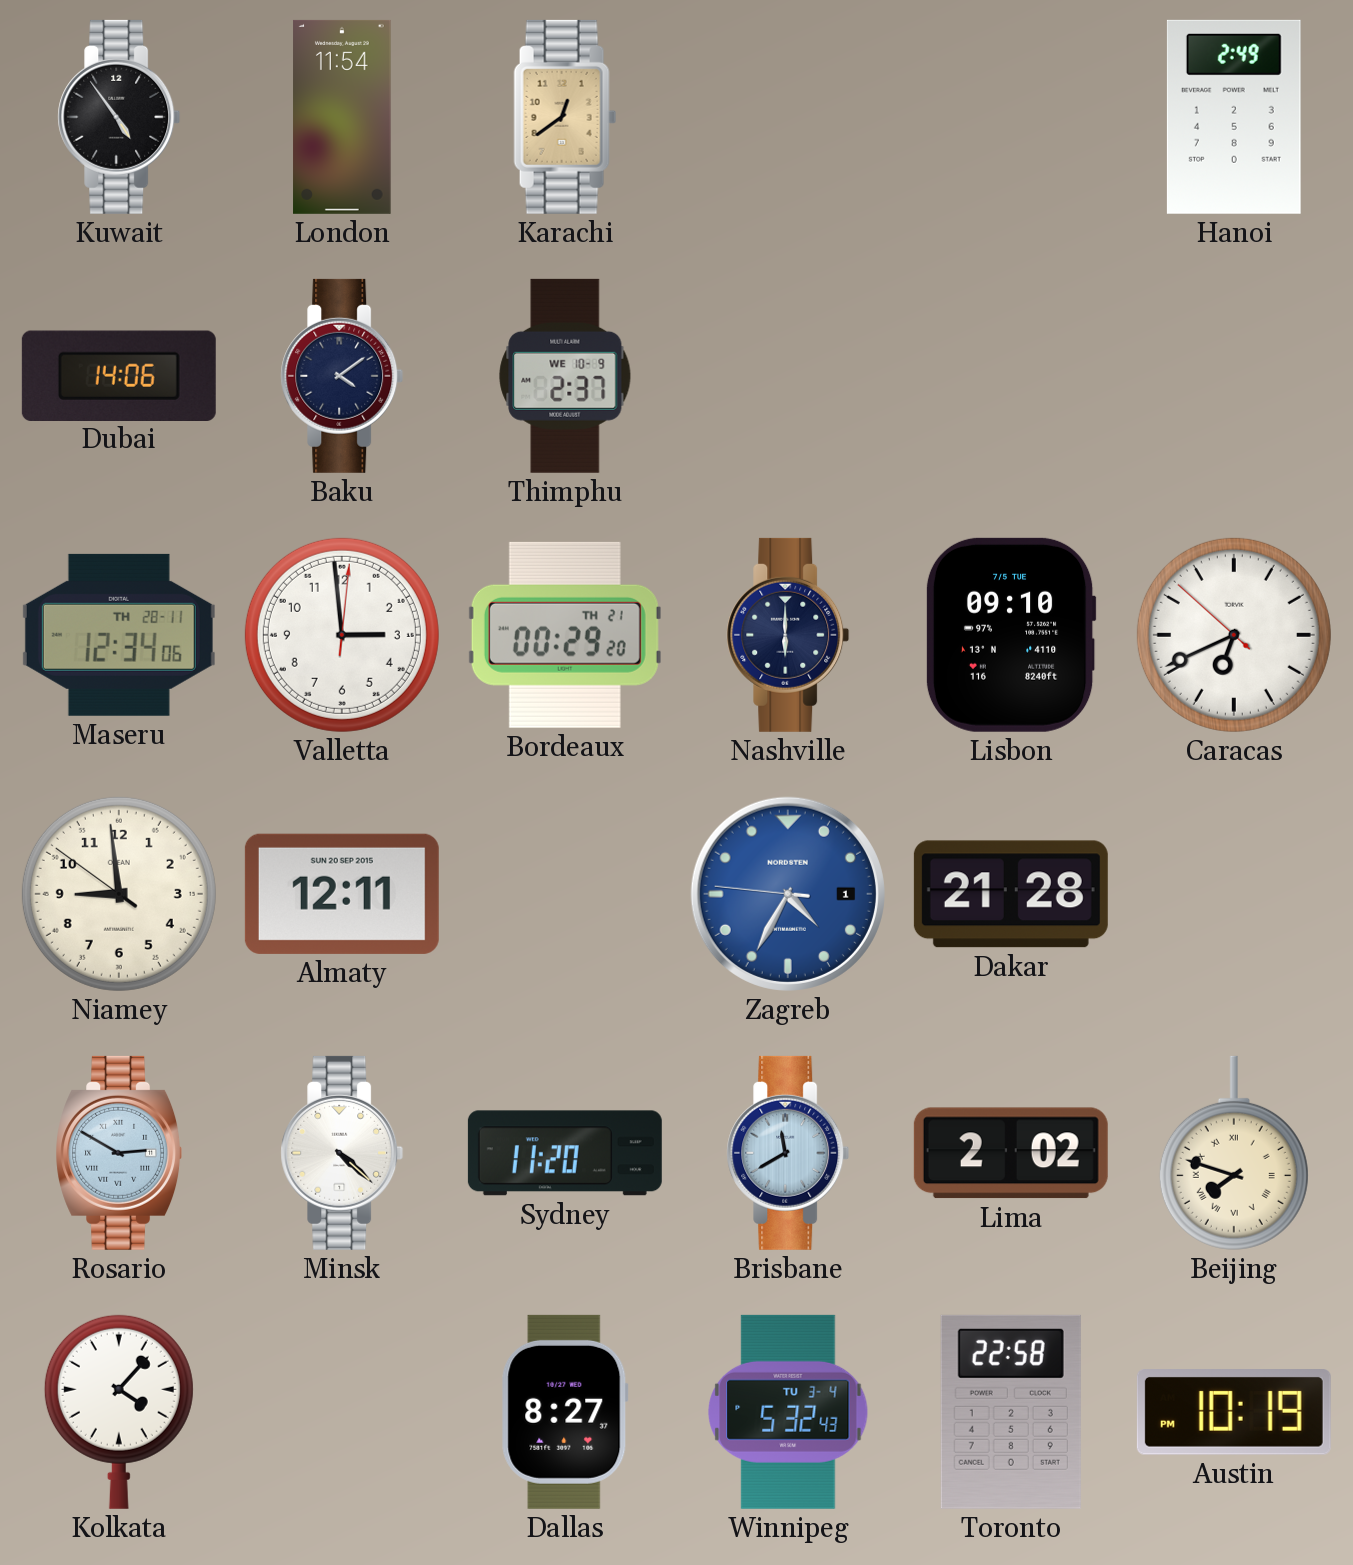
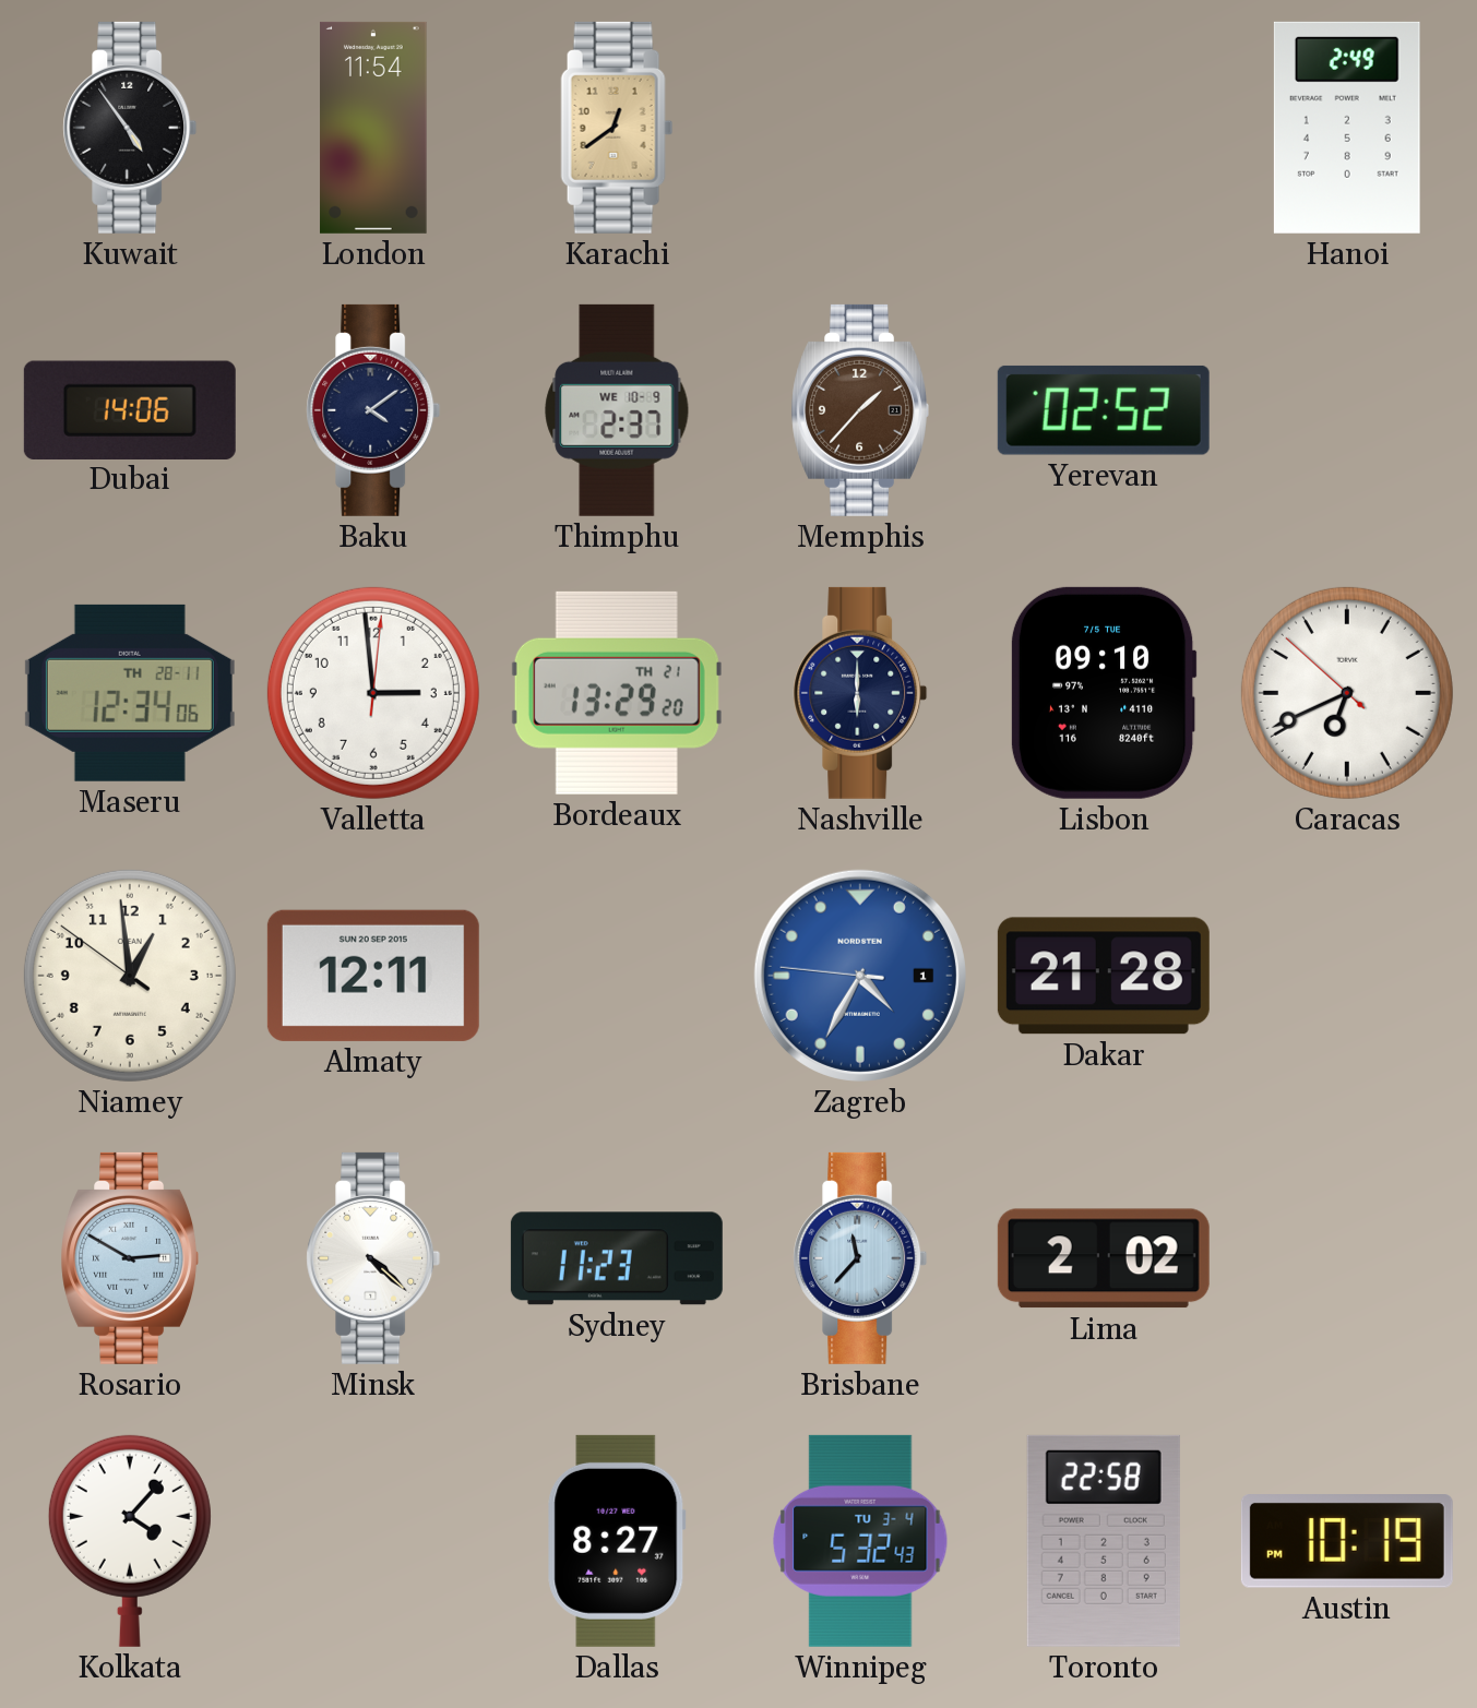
Memphis: none -> 1:37
Yerevan: none -> 02:52
Bordeaux: 00:29 -> 13:29
Niamey: 8:58 -> 12:58
Sydney: 11:20 -> 11:23
Brisbane: 11:40 -> 11:37
Beijing: 7:48 -> none
